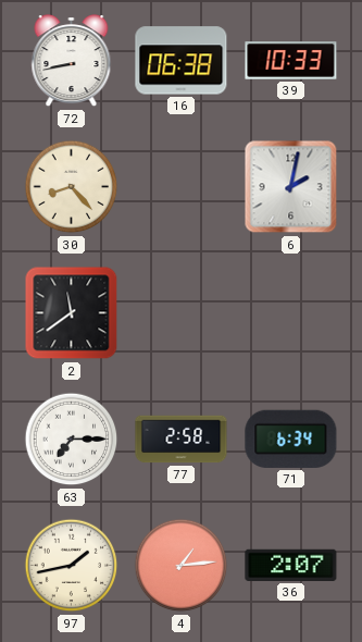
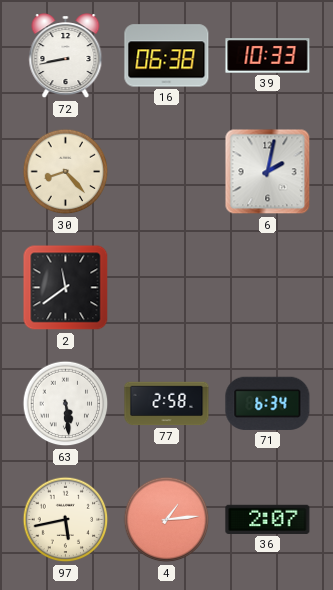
63: 7:15 -> 5:29
97: 1:43 -> 5:43
